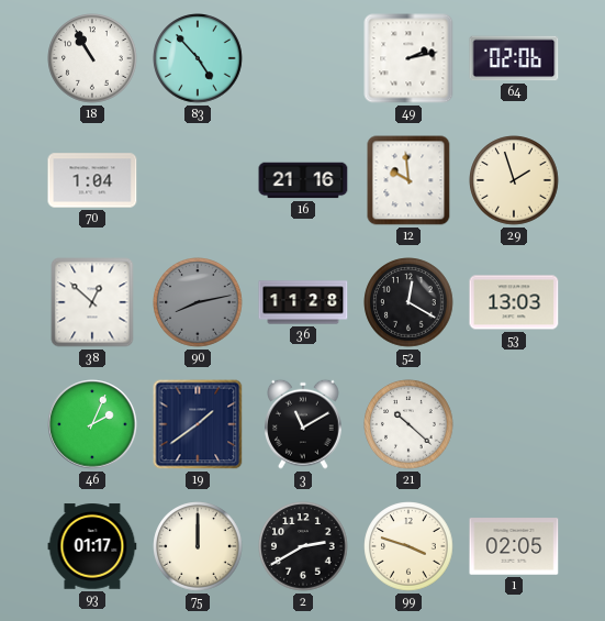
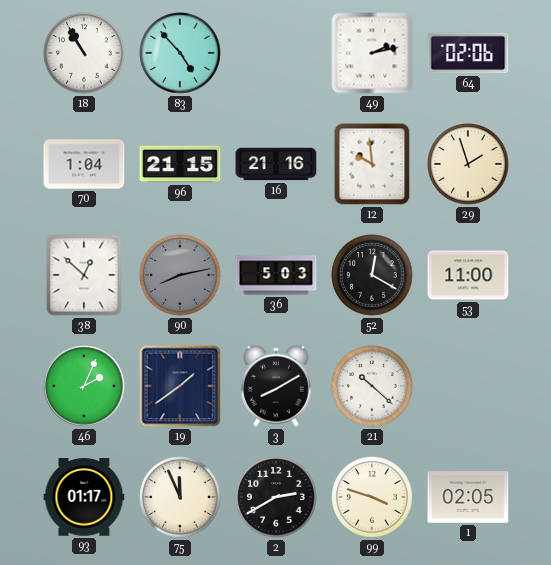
96: none -> 21:15
36: 11:28 -> 5:03
53: 13:03 -> 11:00
3: 11:10 -> 8:10
75: 12:00 -> 11:56
